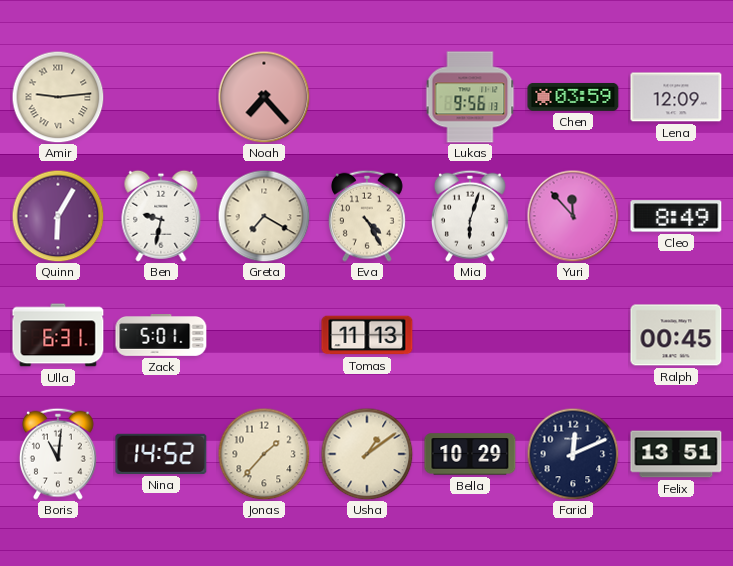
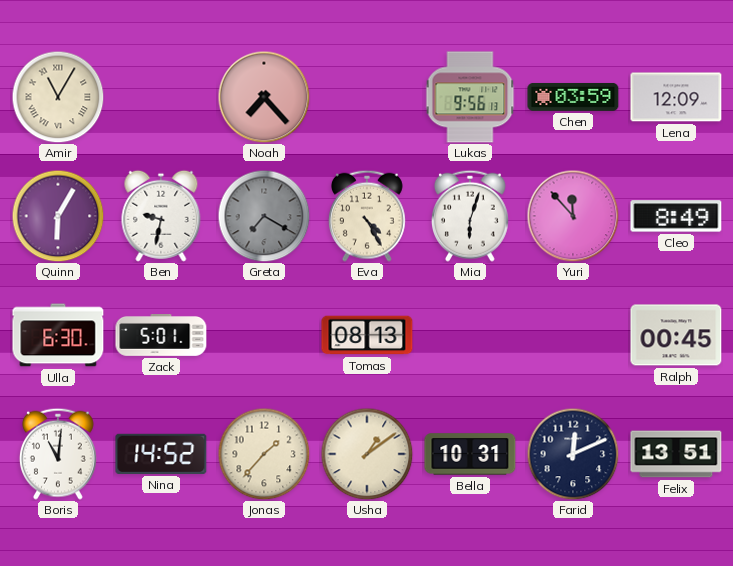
Amir: 9:14 -> 11:05
Greta dial: cream -> grey
Ulla: 6:31 -> 6:30
Tomas: 11:13 -> 08:13
Bella: 10:29 -> 10:31
